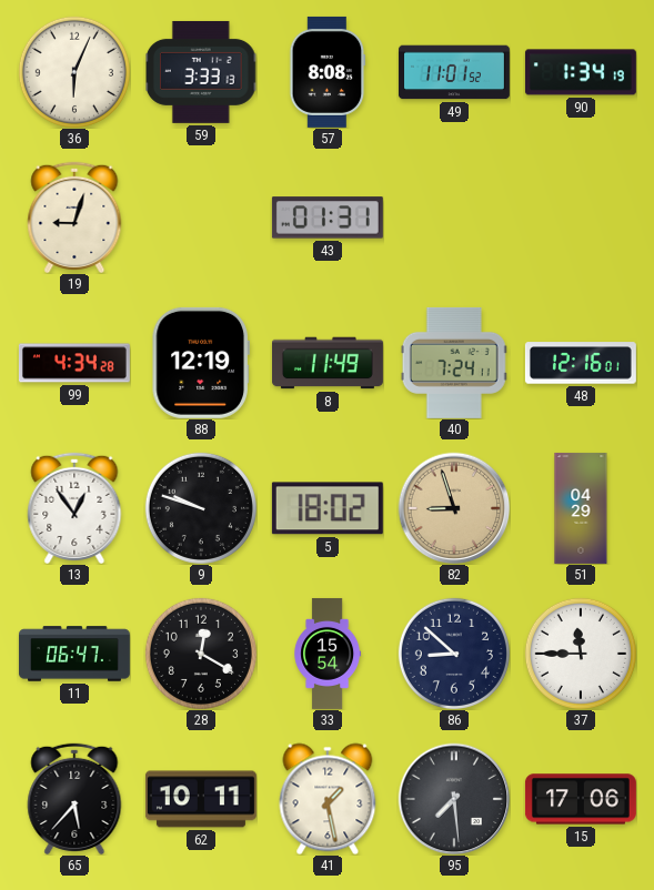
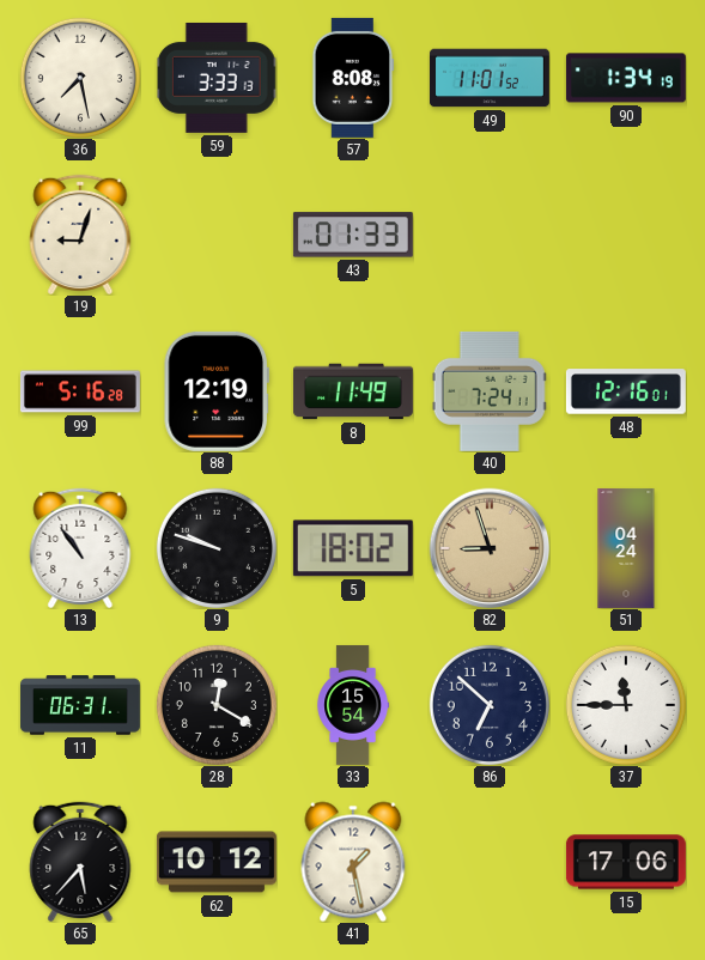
36: 6:04 -> 7:28
43: 01:31 -> 01:33
99: 4:34 -> 5:16
13: 12:54 -> 10:54
51: 04:29 -> 04:24
11: 06:47 -> 06:31
86: 8:52 -> 6:52
62: 10:11 -> 10:12
95: 7:29 -> none
